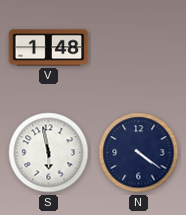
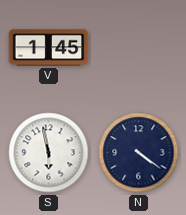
V: 1:48 -> 1:45
